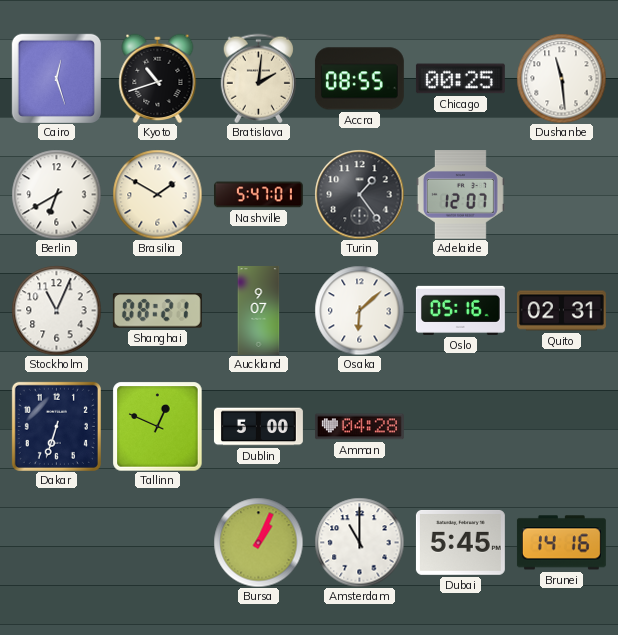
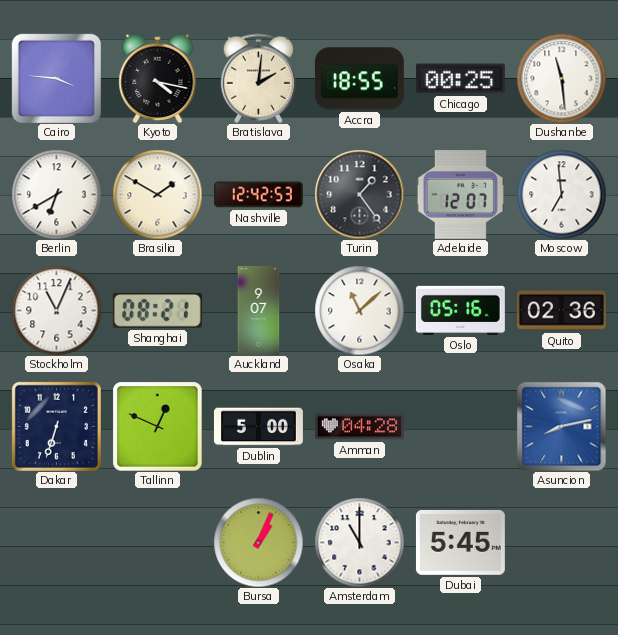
Cairo: 12:27 -> 3:46
Kyoto: 10:42 -> 4:17
Accra: 08:55 -> 18:55
Nashville: 5:47 -> 12:42
Moscow: none -> 6:59
Osaka: 6:08 -> 11:08
Quito: 02:31 -> 02:36
Asuncion: none -> 8:13
Brunei: 14:16 -> none
